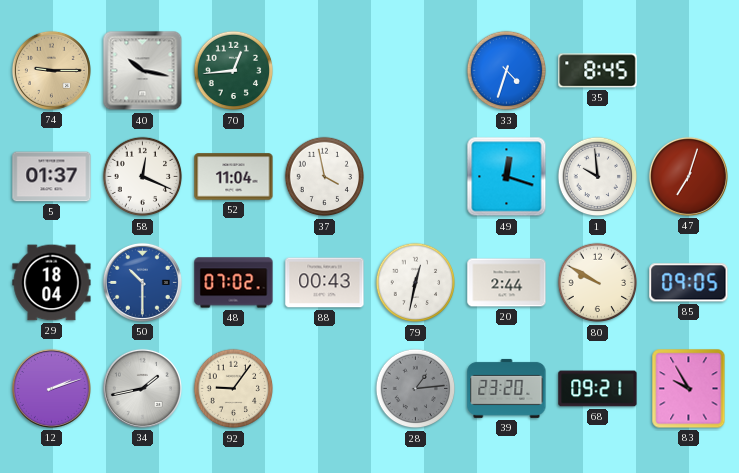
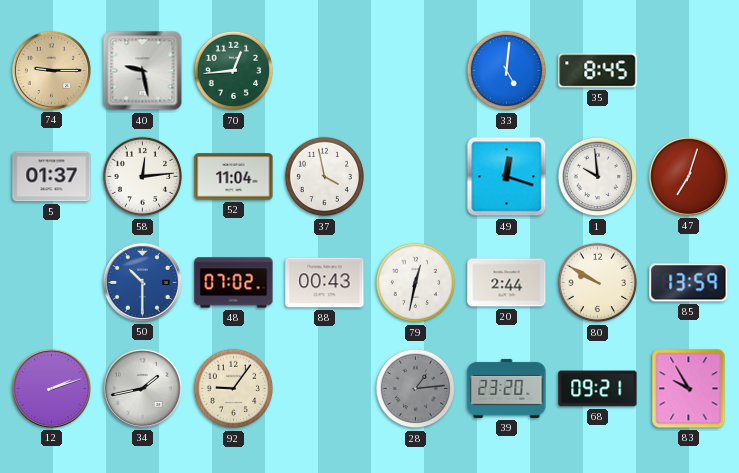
40: 10:17 -> 9:28
33: 4:33 -> 5:01
58: 12:19 -> 12:14
29: 18:04 -> none
85: 09:05 -> 13:59
